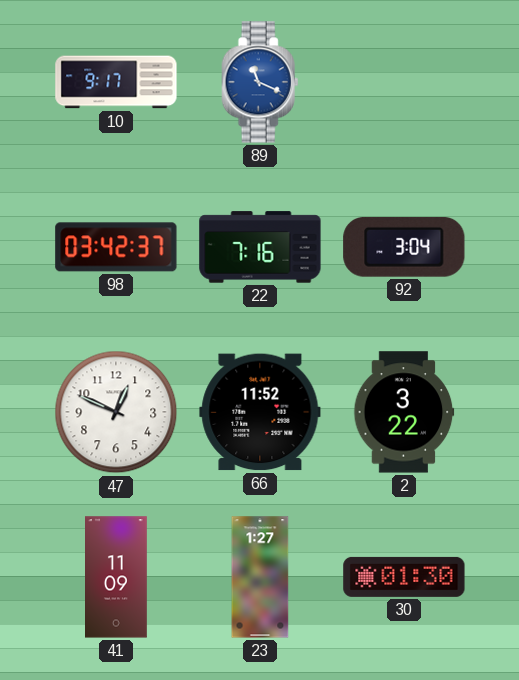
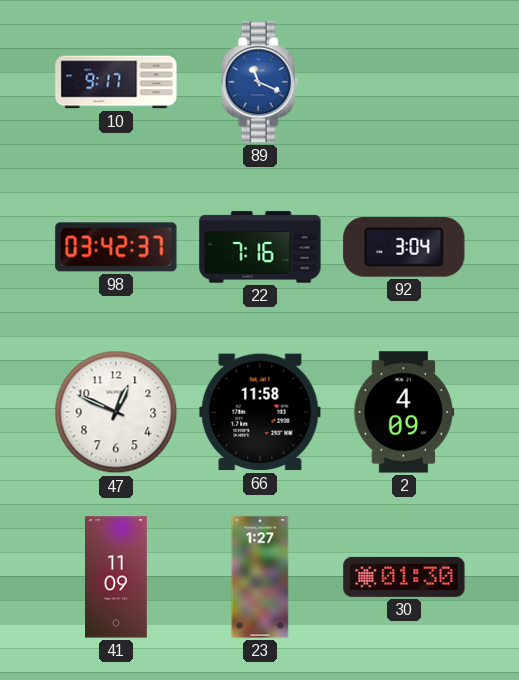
66: 11:52 -> 11:58
2: 3:22 -> 4:09
